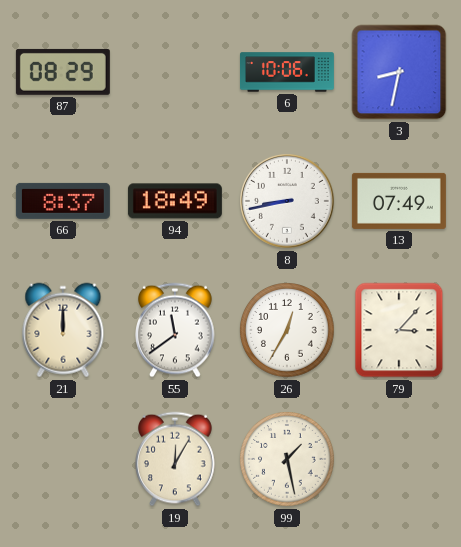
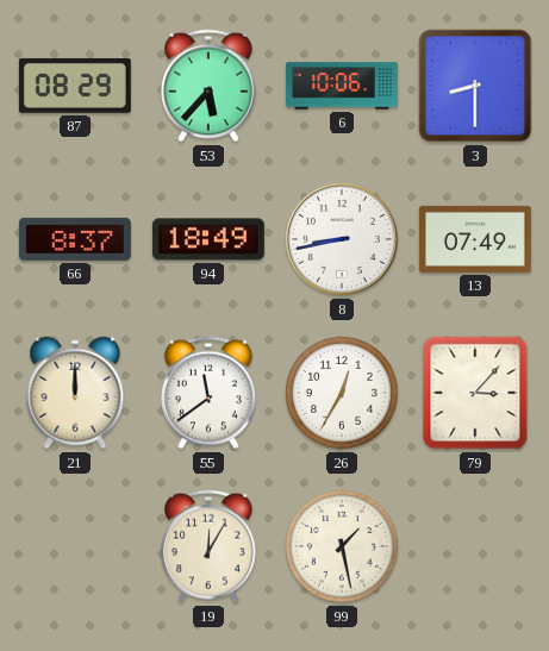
53: none -> 5:37
3: 8:32 -> 8:30
